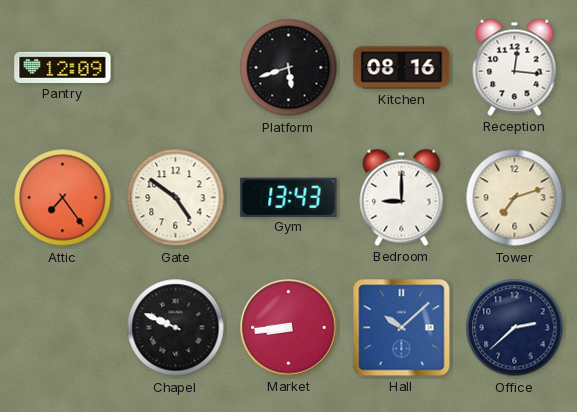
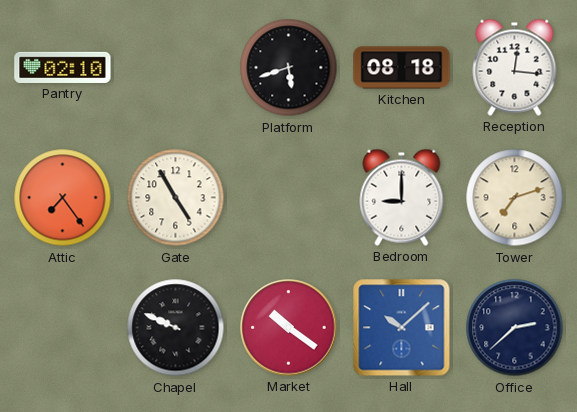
Pantry: 12:09 -> 02:10
Kitchen: 08:16 -> 08:18
Gate: 4:51 -> 4:55
Gym: 13:43 -> none
Market: 8:44 -> 10:21
